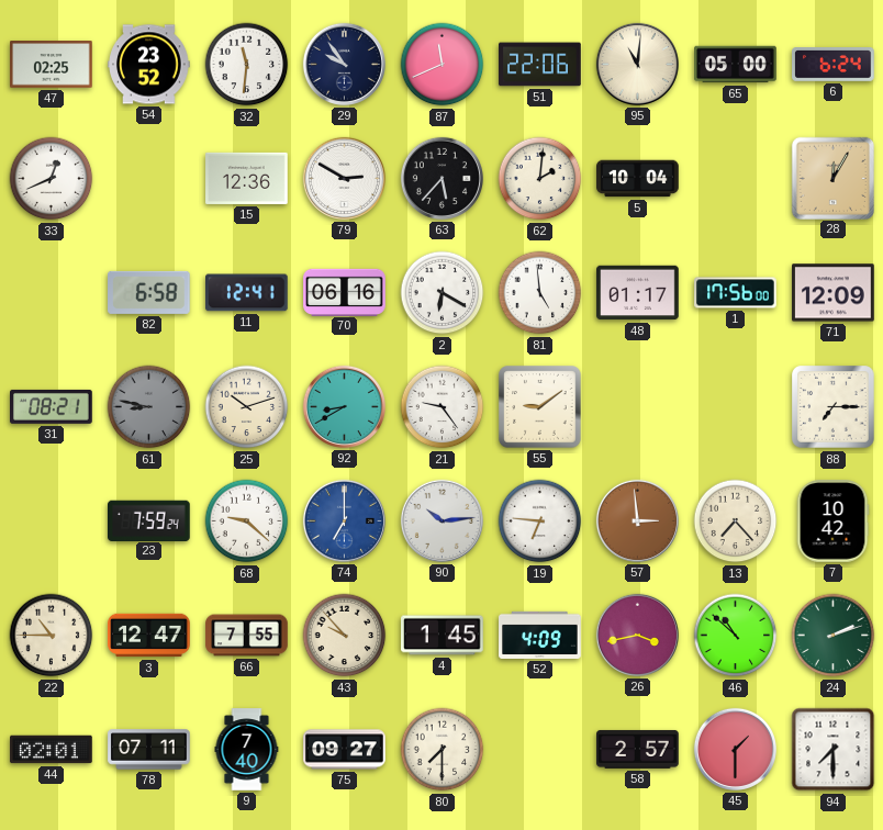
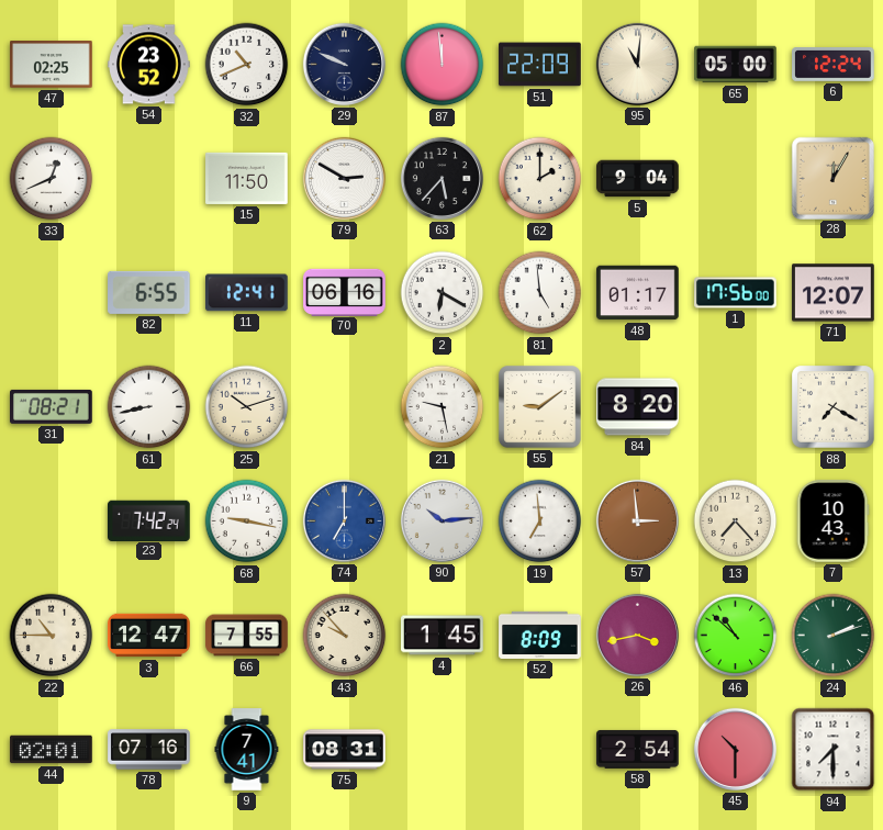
32: 11:31 -> 10:41
29: 9:54 -> 9:49
87: 11:41 -> 11:59
51: 22:06 -> 22:09
6: 6:24 -> 12:24
15: 12:36 -> 11:50
62: 2:01 -> 2:00
5: 10:04 -> 9:04
82: 6:58 -> 6:55
71: 12:09 -> 12:07
61: 8:47 -> 8:43
61 dial: grey -> white
92: 8:40 -> none
21: 9:24 -> 9:28
84: none -> 8:20
88: 7:15 -> 7:20
23: 7:59 -> 7:42
68: 9:22 -> 9:17
19: 6:46 -> 6:59
7: 10:42 -> 10:43
52: 4:09 -> 8:09
78: 07:11 -> 07:16
9: 7:40 -> 7:41
75: 09:27 -> 08:31
80: 7:30 -> none
58: 2:57 -> 2:54
45: 1:30 -> 10:30
